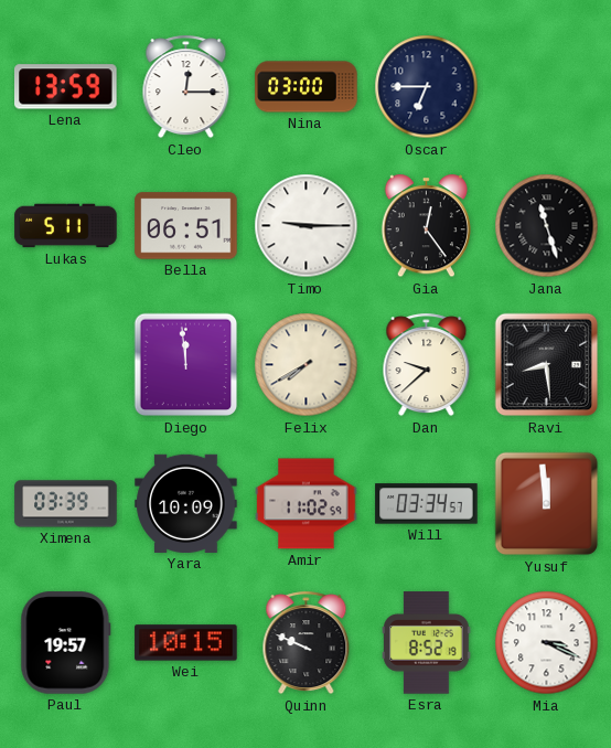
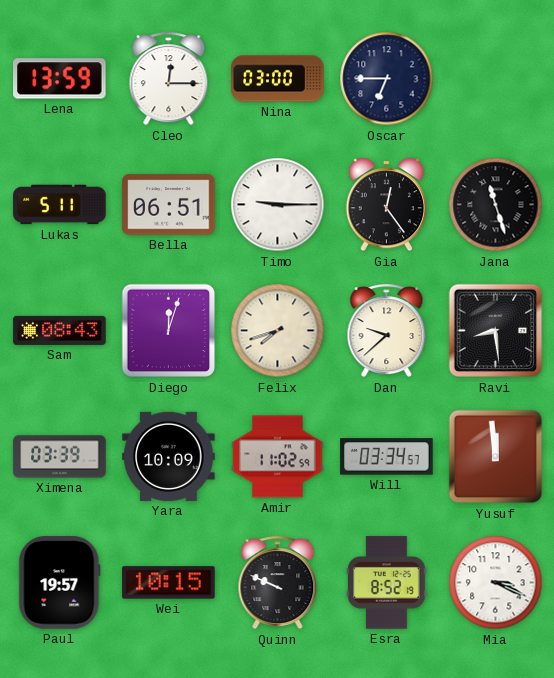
Sam: none -> 08:43
Diego: 11:59 -> 12:03
Felix: 7:40 -> 7:42
